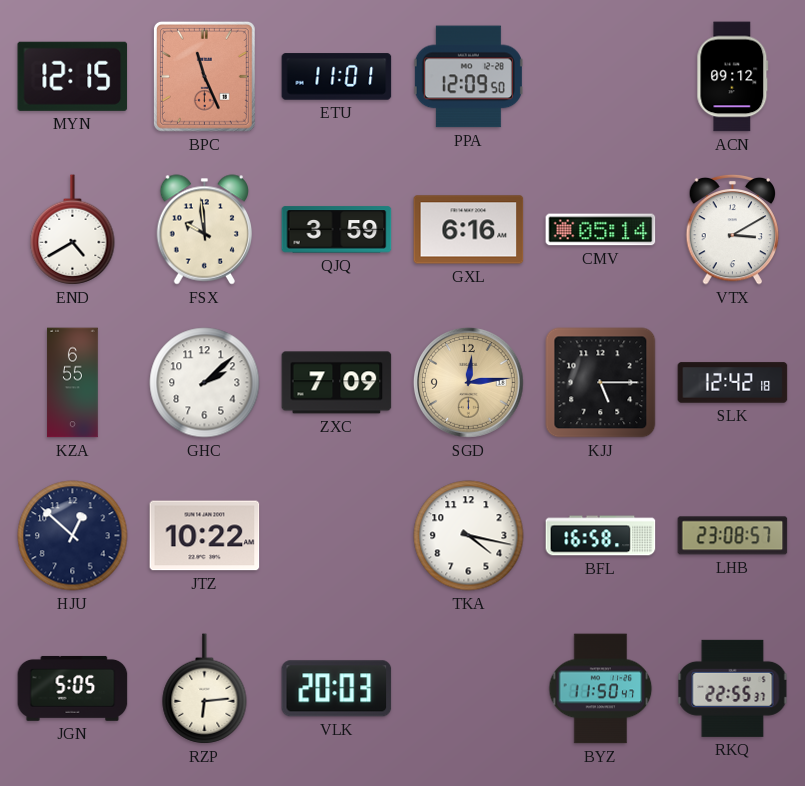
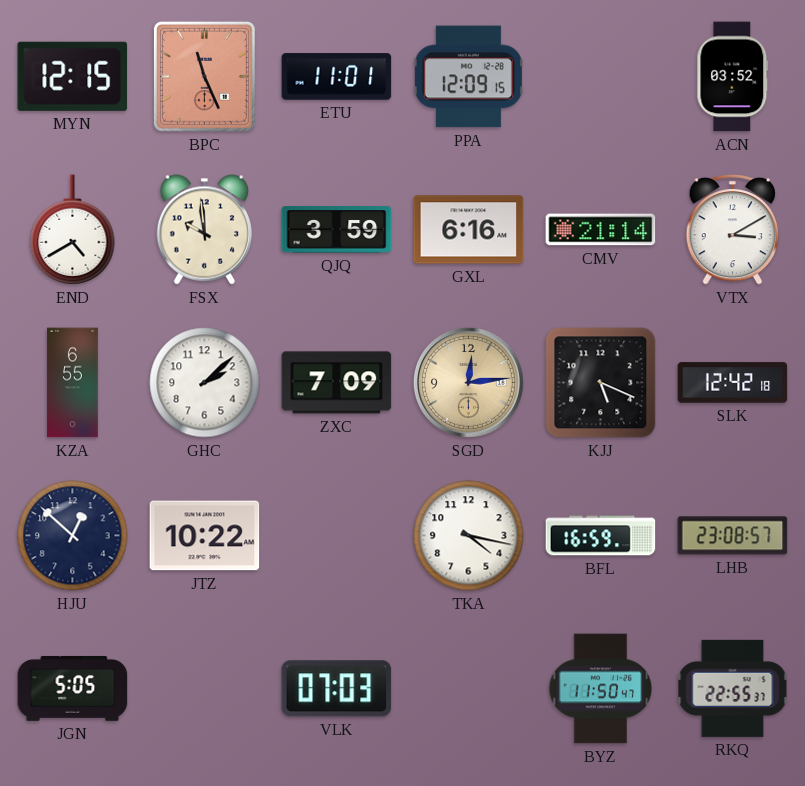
PPA: 12:09:50 -> 12:09:15
ACN: 09:12 -> 03:52
CMV: 05:14 -> 21:14
KJJ: 5:15 -> 5:19
BFL: 16:58 -> 16:59
RZP: 6:14 -> none
VLK: 20:03 -> 07:03
